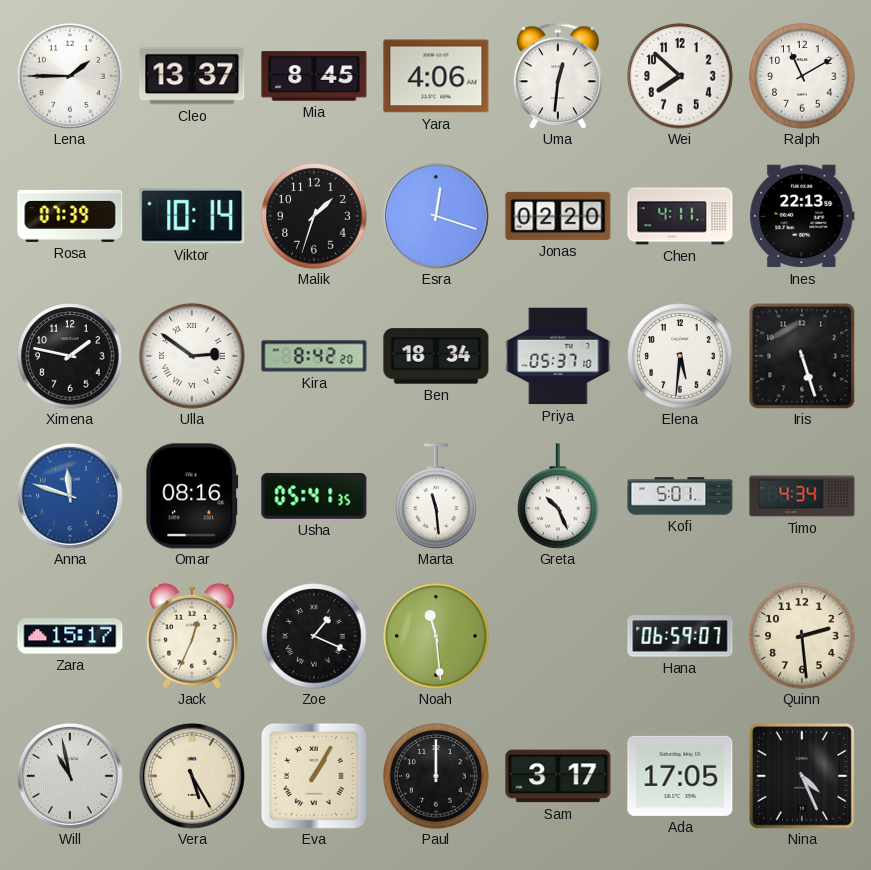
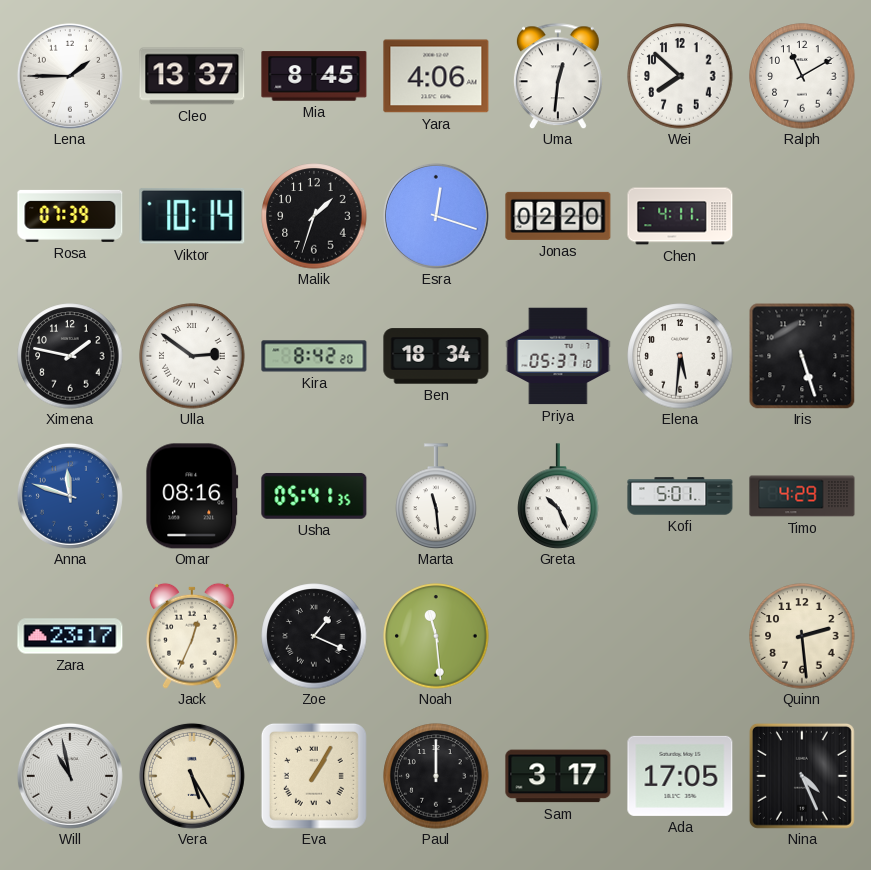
Ines: 22:13 -> none
Timo: 4:34 -> 4:29
Zara: 15:17 -> 23:17
Hana: 06:59 -> none
